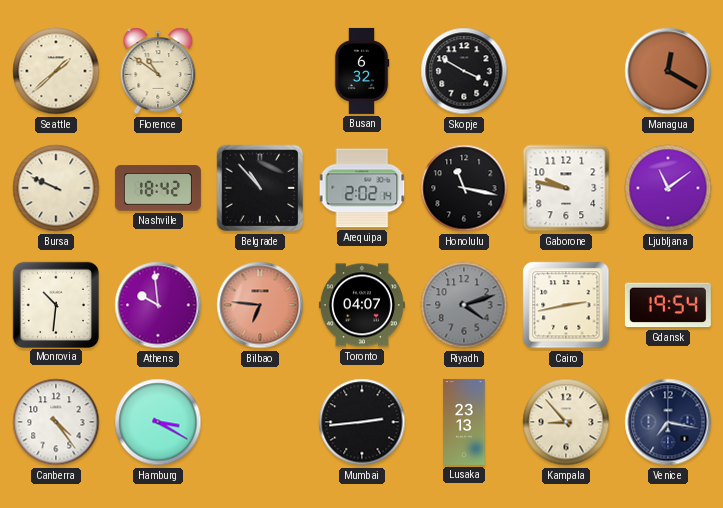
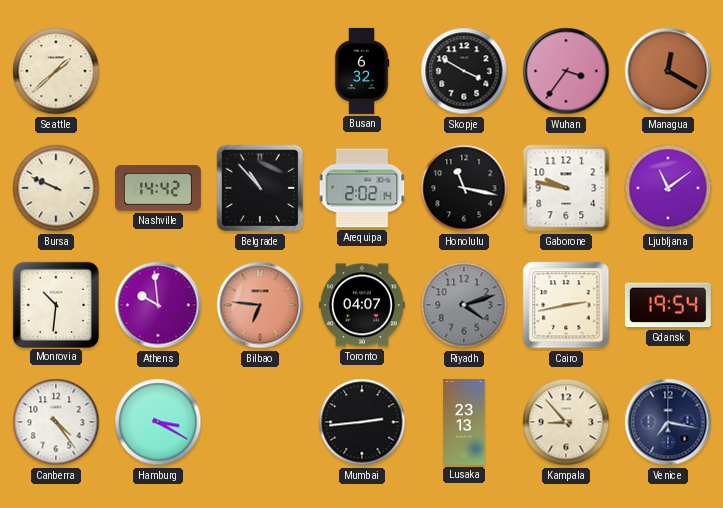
Florence: 10:51 -> none
Wuhan: none -> 3:36
Nashville: 18:42 -> 14:42
